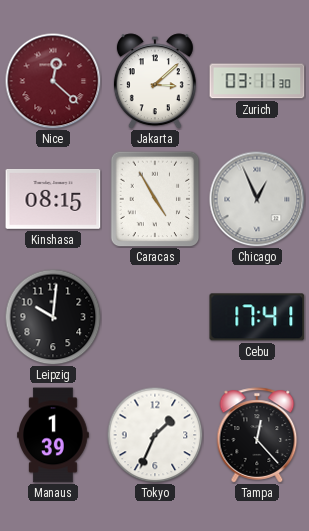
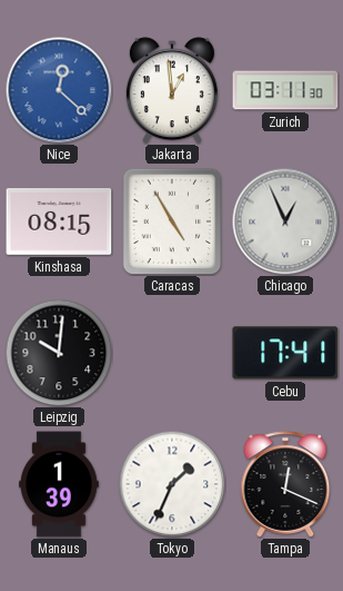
Nice dial: burgundy -> blue
Jakarta: 3:08 -> 12:59
Tampa: 12:23 -> 12:19
